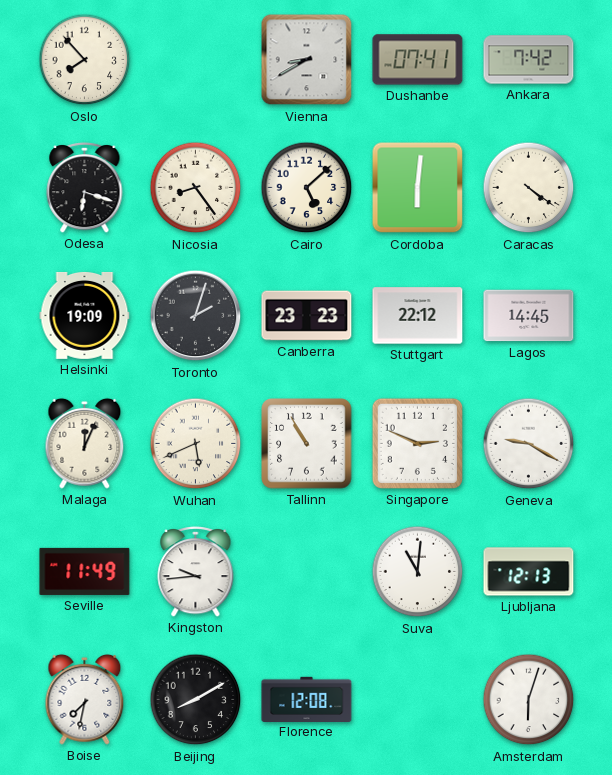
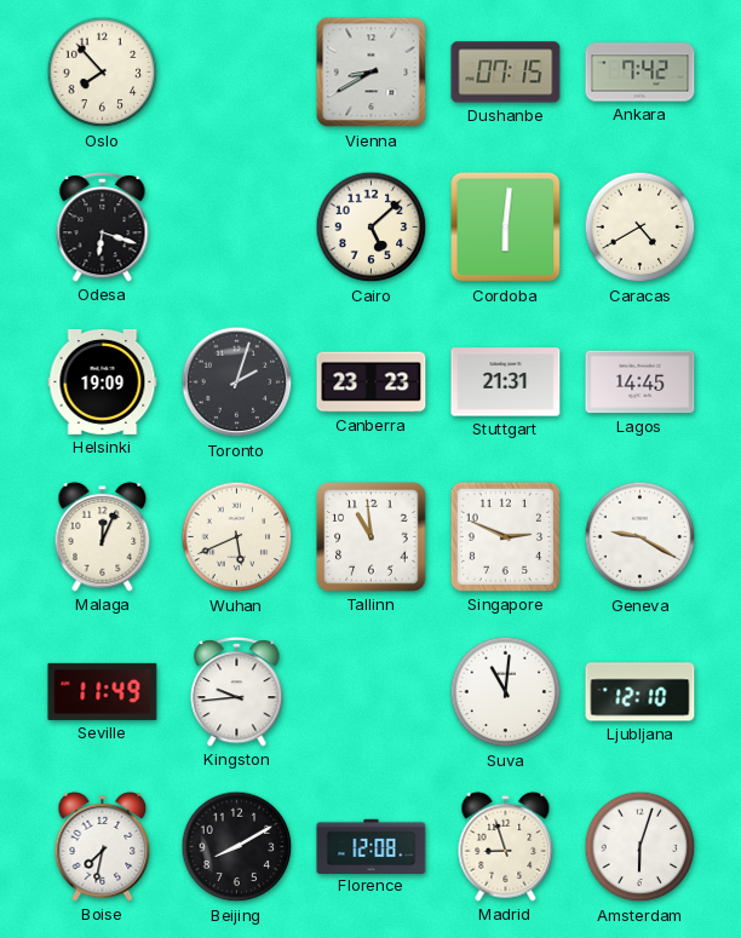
Dushanbe: 07:41 -> 07:15
Nicosia: 8:24 -> none
Caracas: 4:21 -> 4:40
Stuttgart: 22:12 -> 21:31
Tallinn: 10:55 -> 10:59
Ljubljana: 12:13 -> 12:10
Madrid: none -> 8:57
